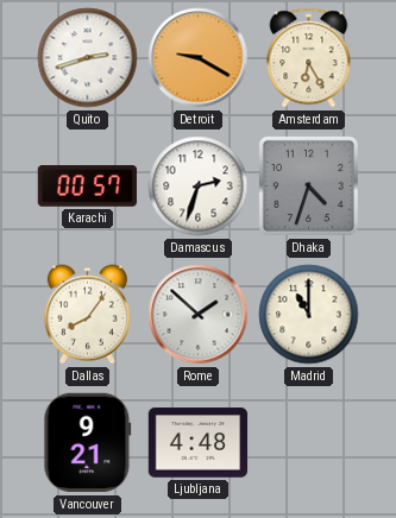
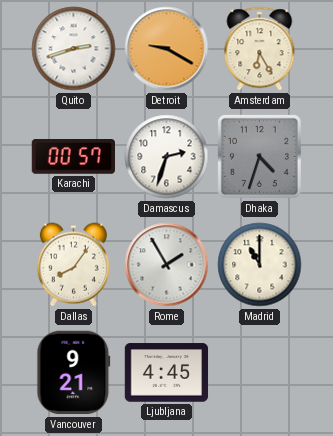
Rome: 1:52 -> 1:55
Ljubljana: 4:48 -> 4:45
